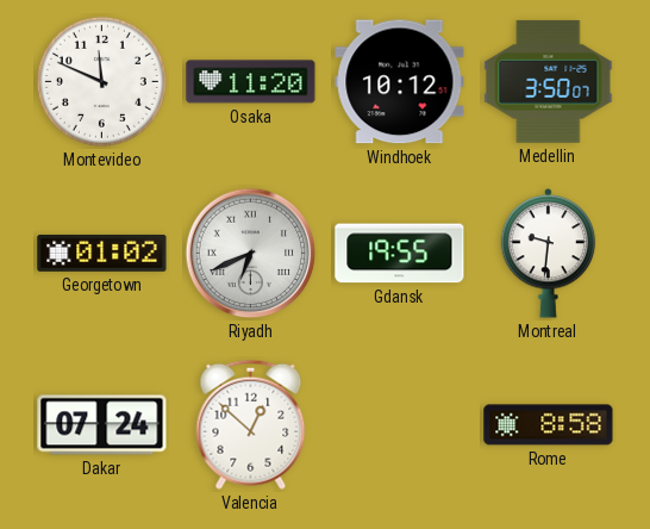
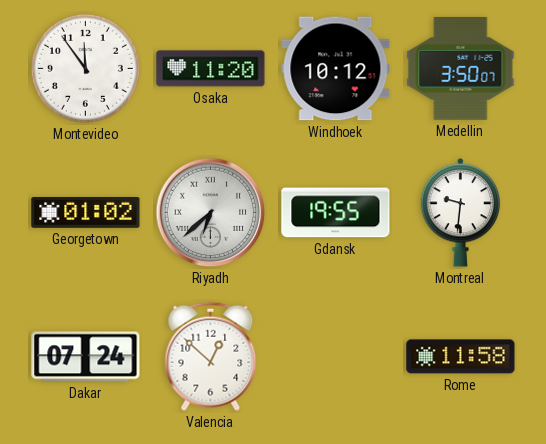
Montevideo: 11:49 -> 11:54
Riyadh: 6:41 -> 6:38
Rome: 8:58 -> 11:58
